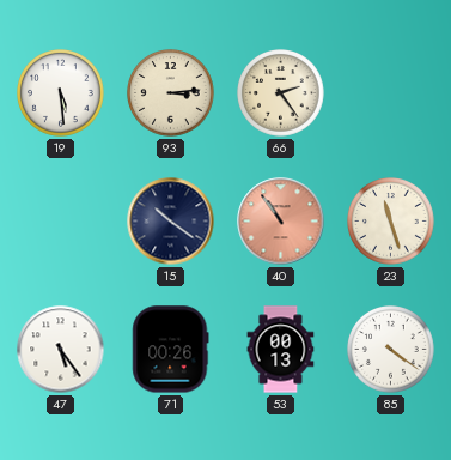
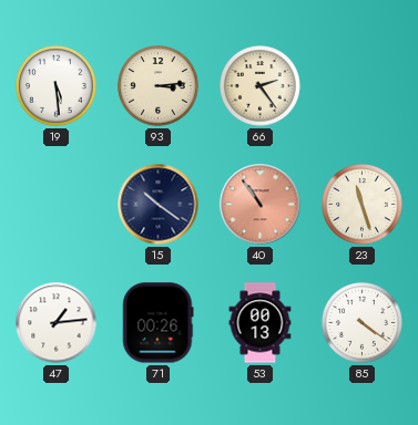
47: 5:24 -> 1:14
